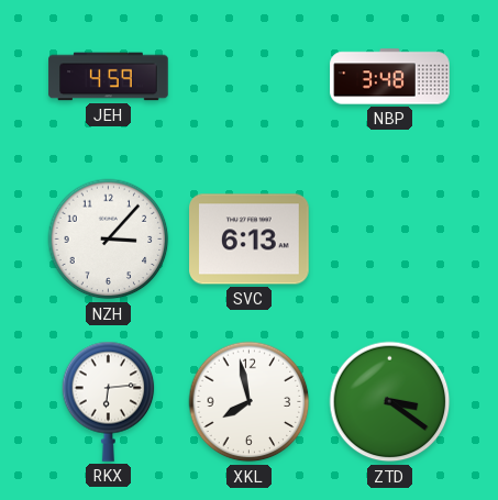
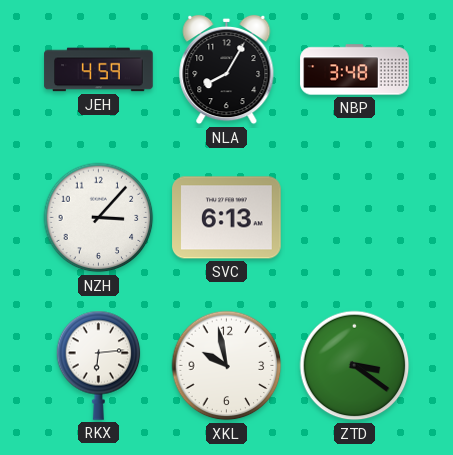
NLA: none -> 8:05
XKL: 7:58 -> 9:58
